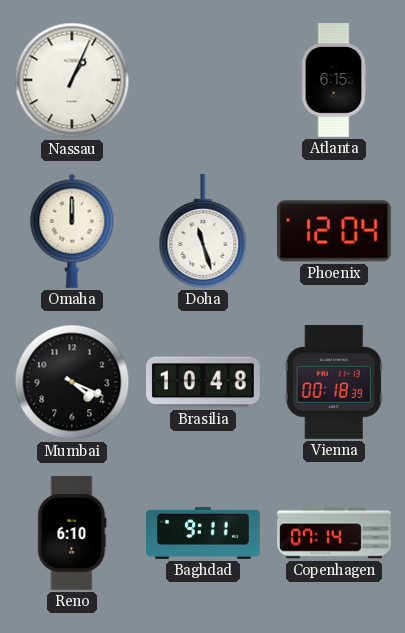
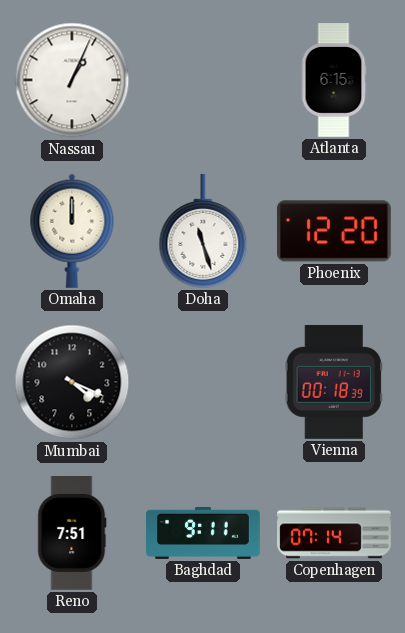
Phoenix: 12:04 -> 12:20
Brasilia: 10:48 -> none
Reno: 6:10 -> 7:51
